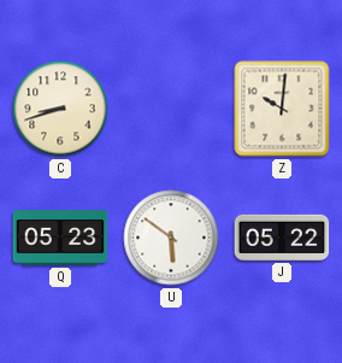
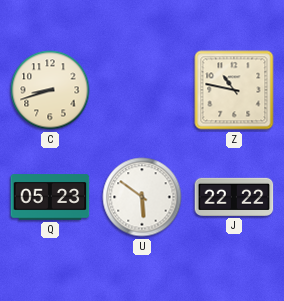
Z: 10:01 -> 10:47
J: 05:22 -> 22:22
